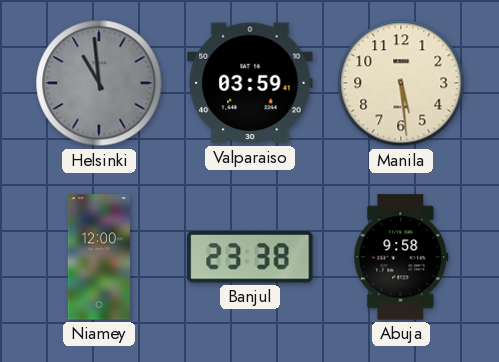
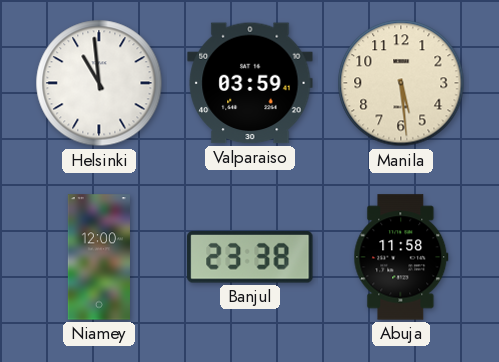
Helsinki dial: grey -> white
Abuja: 9:58 -> 11:58
